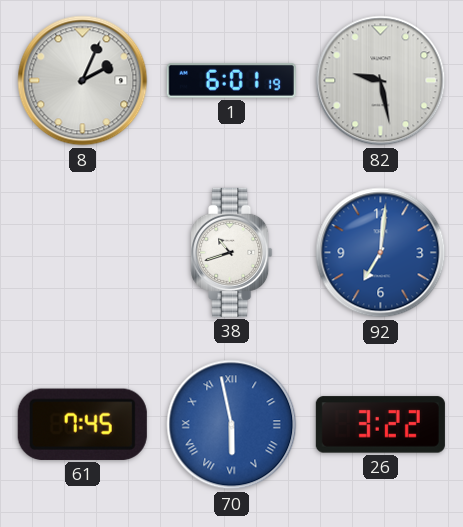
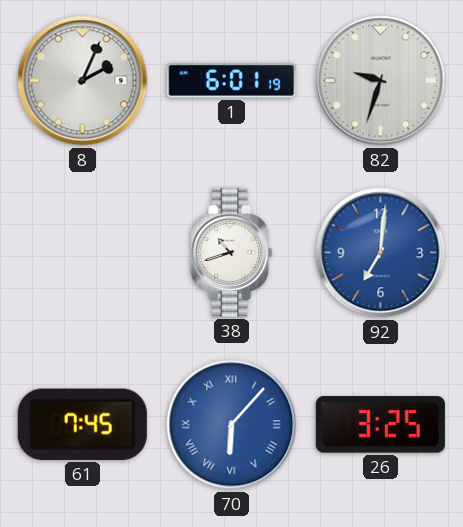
82: 9:28 -> 9:33
70: 5:58 -> 6:07
26: 3:22 -> 3:25
